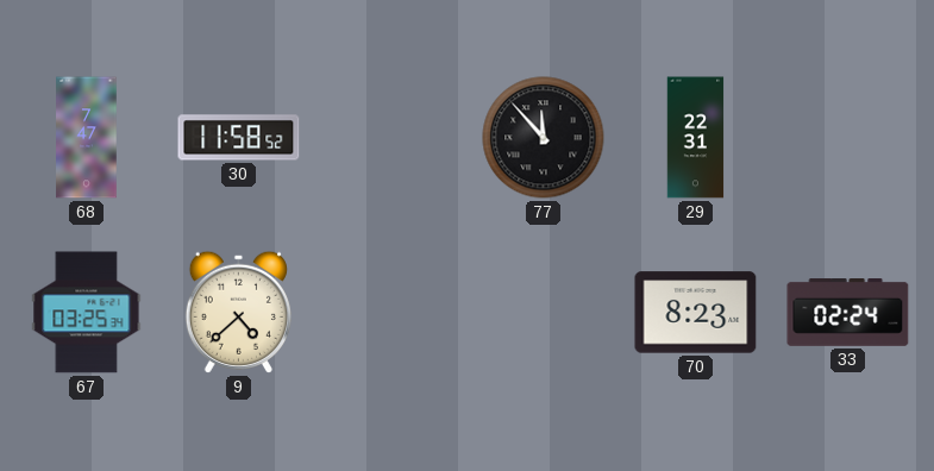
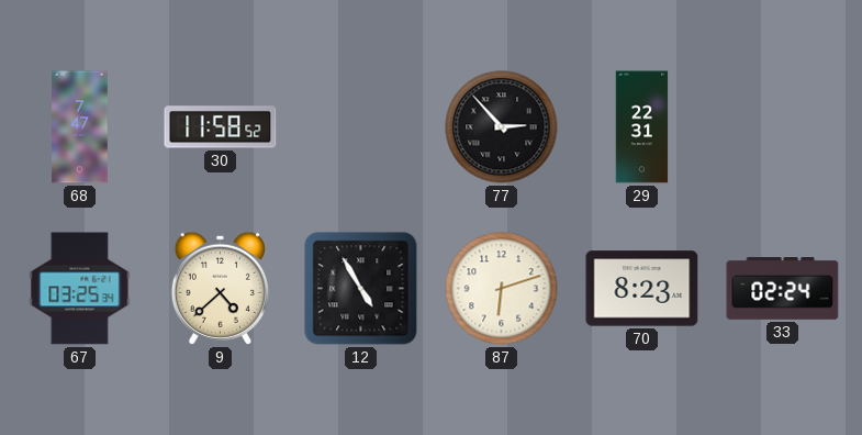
77: 11:53 -> 2:53
12: none -> 4:55
87: none -> 6:12
